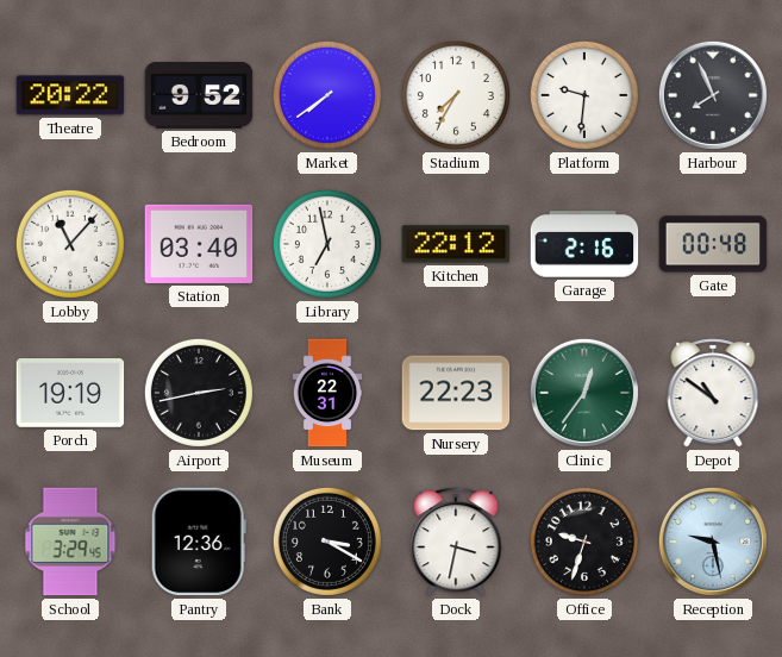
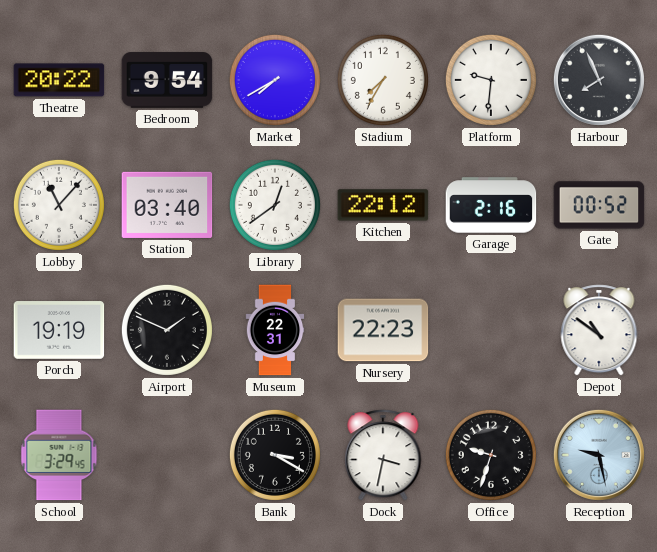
Bedroom: 9:52 -> 9:54
Market: 7:39 -> 7:40
Library: 6:58 -> 12:39
Gate: 00:48 -> 00:52
Airport: 2:43 -> 1:49
Clinic: 12:36 -> none
Pantry: 12:36 -> none
